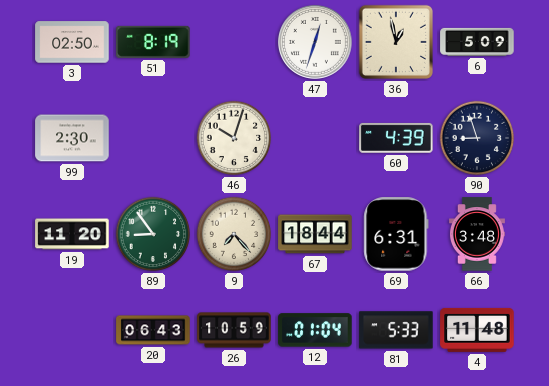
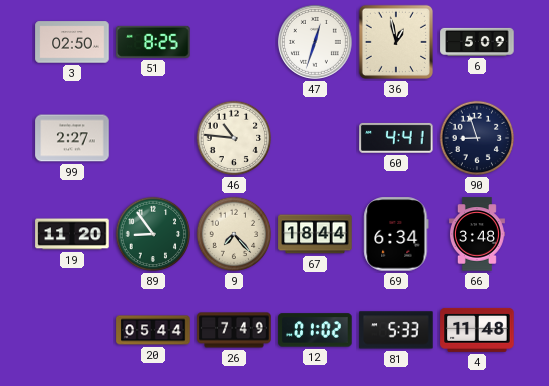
51: 8:19 -> 8:25
99: 2:30 -> 2:27
46: 10:03 -> 10:46
60: 4:39 -> 4:41
69: 6:31 -> 6:34
20: 06:43 -> 05:44
26: 10:59 -> 7:49
12: 01:04 -> 01:02
